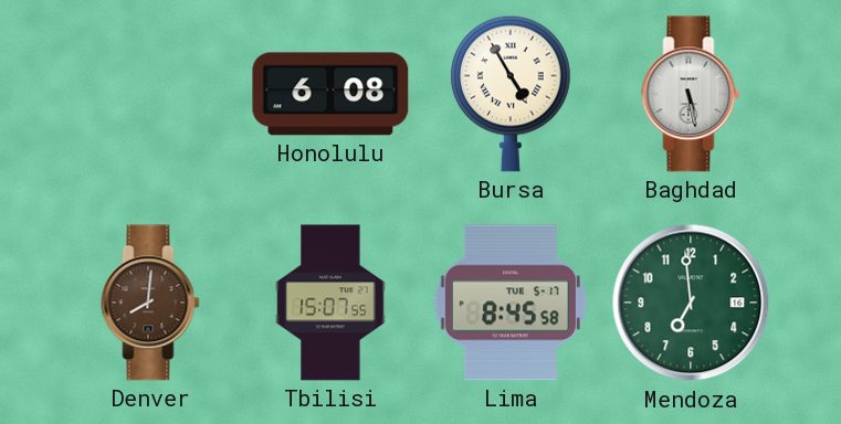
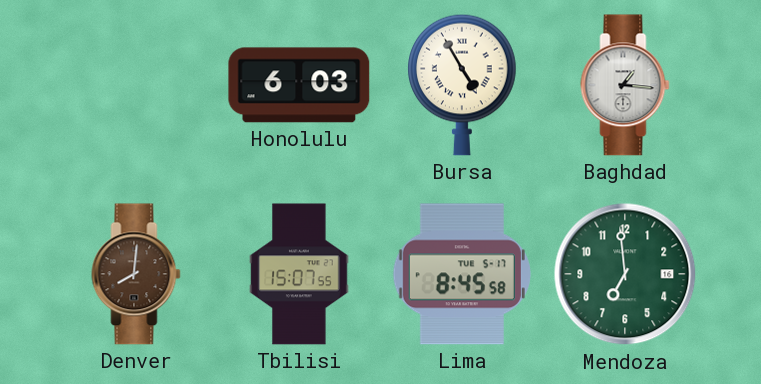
Honolulu: 6:08 -> 6:03
Baghdad: 5:28 -> 1:16
